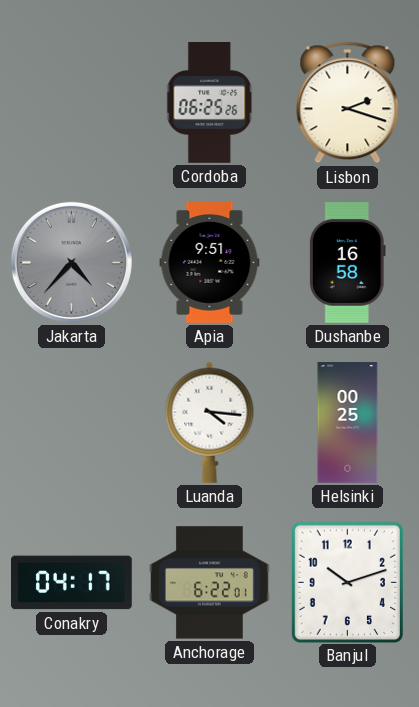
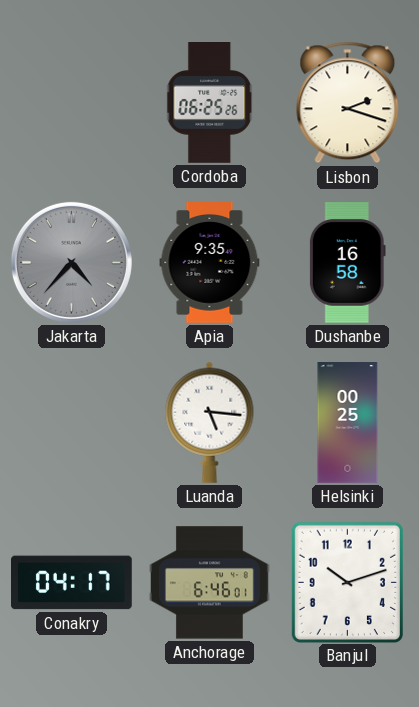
Apia: 9:51 -> 9:35
Luanda: 4:16 -> 5:16
Anchorage: 6:22 -> 6:46
